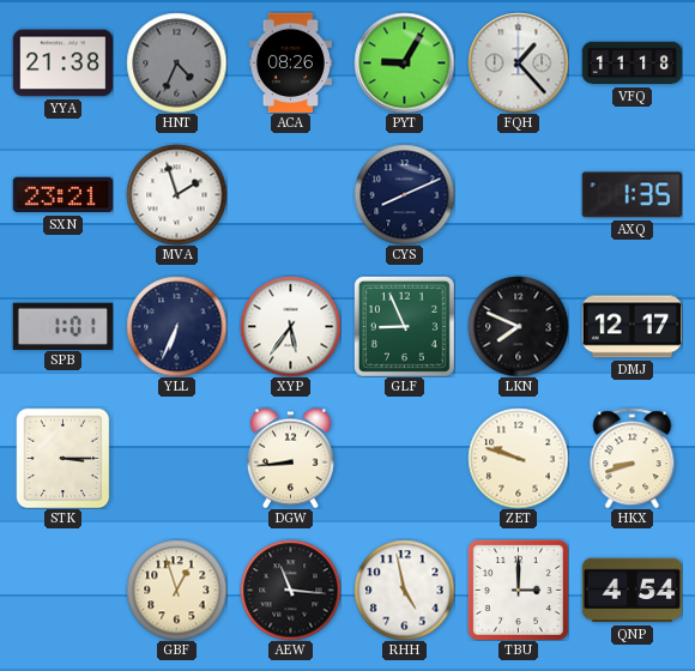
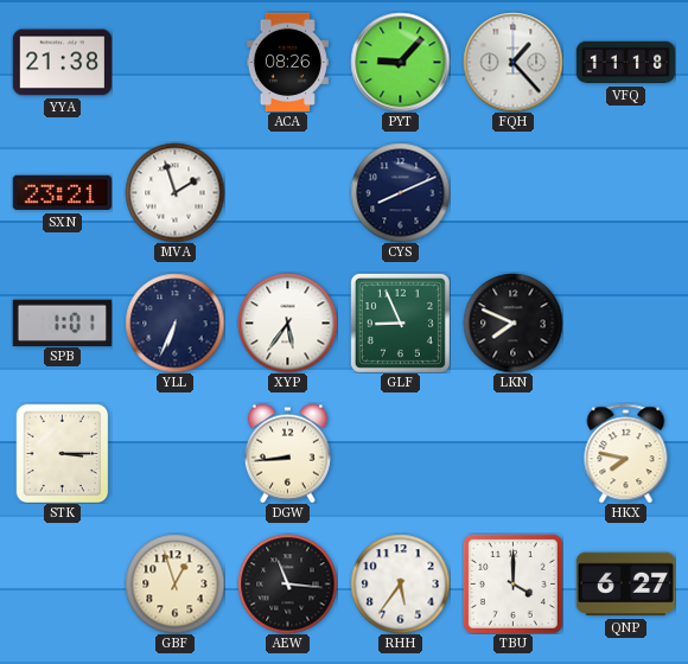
HNT: 4:34 -> none
PYT: 9:05 -> 9:07
AXQ: 1:35 -> none
DMJ: 12:17 -> none
ZET: 9:48 -> none
HKX: 8:42 -> 7:47
RHH: 4:58 -> 5:36
TBU: 3:00 -> 4:00
QNP: 4:54 -> 6:27
